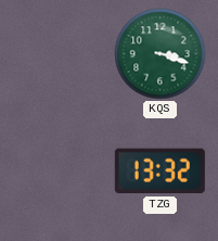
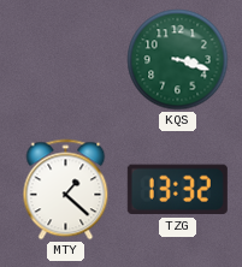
MTY: none -> 1:22
